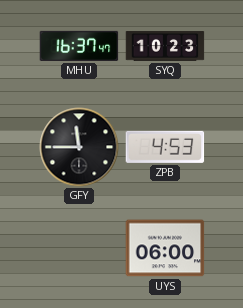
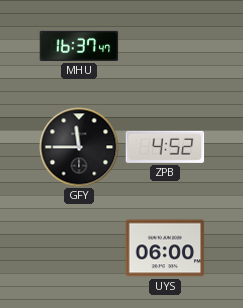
SYQ: 10:23 -> none
ZPB: 4:53 -> 4:52
